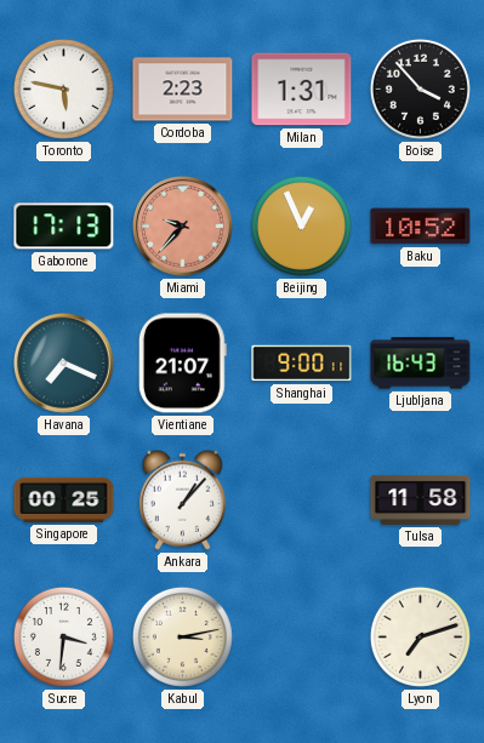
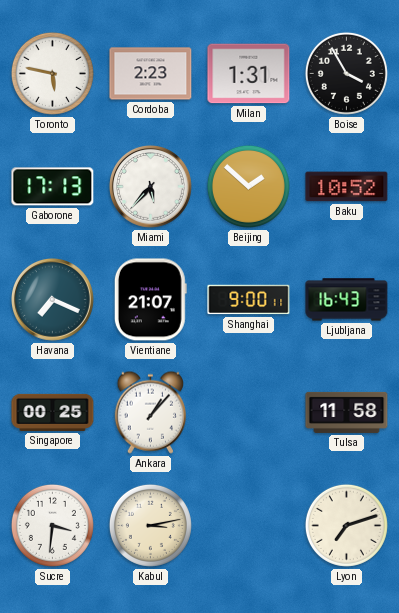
Boise: 3:53 -> 3:55
Miami: 9:37 -> 5:37
Miami dial: salmon -> white
Beijing: 12:56 -> 1:52
